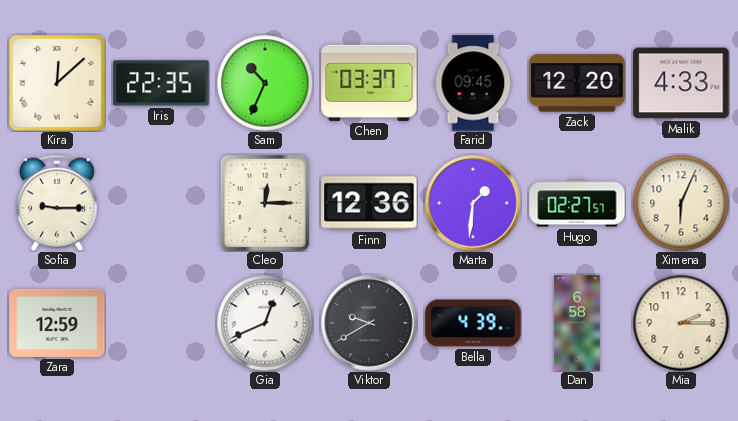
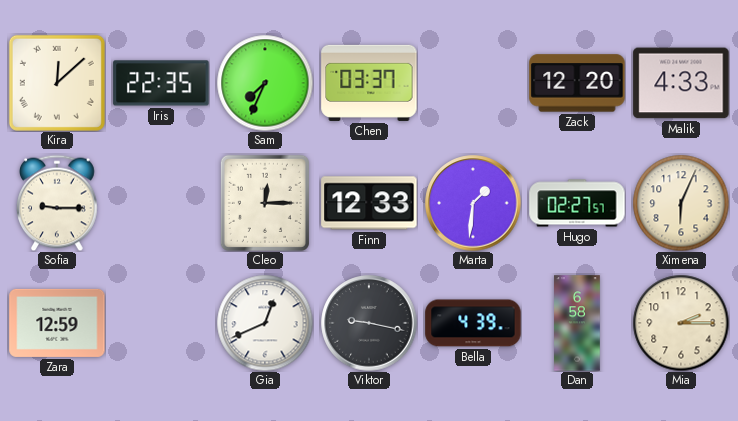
Sam: 10:34 -> 7:34
Farid: 09:45 -> none
Finn: 12:36 -> 12:33
Viktor: 9:40 -> 9:17
